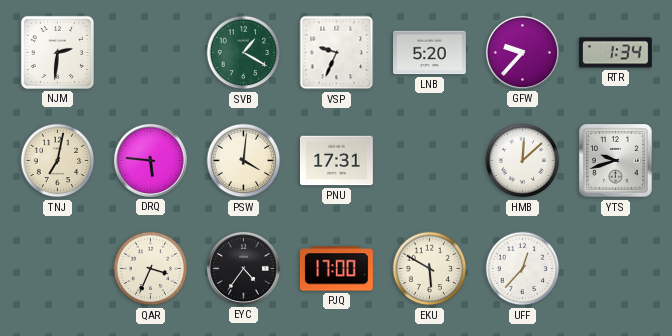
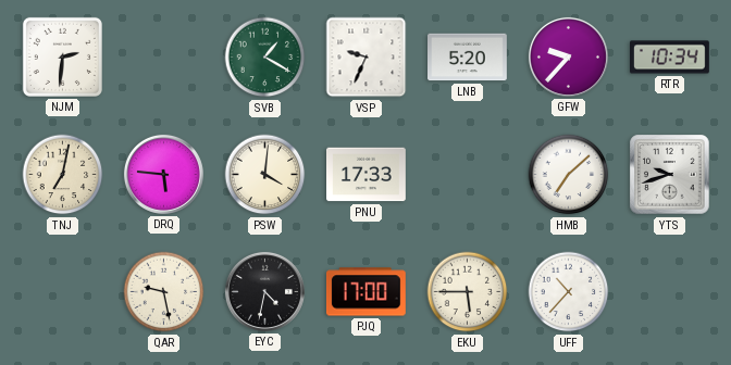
RTR: 1:34 -> 10:34
PNU: 17:31 -> 17:33
HMB: 12:08 -> 7:08
QAR: 3:34 -> 9:28
EYC: 4:36 -> 4:32
EKU: 5:50 -> 5:45
UFF: 12:37 -> 10:37
